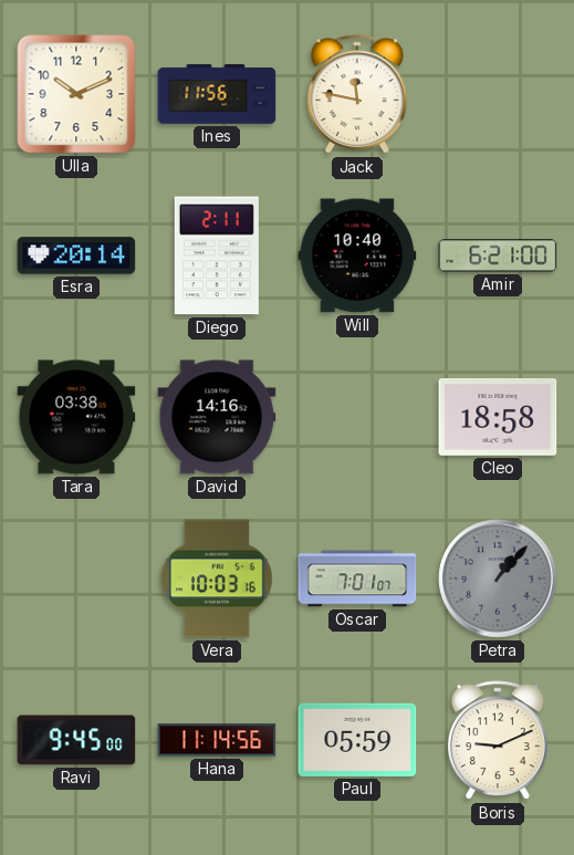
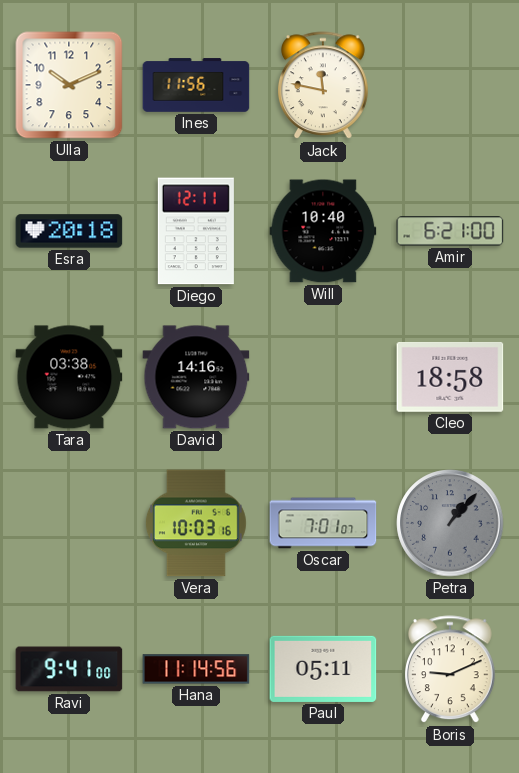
Esra: 20:14 -> 20:18
Diego: 2:11 -> 12:11
Ravi: 9:45 -> 9:41
Paul: 05:59 -> 05:11
